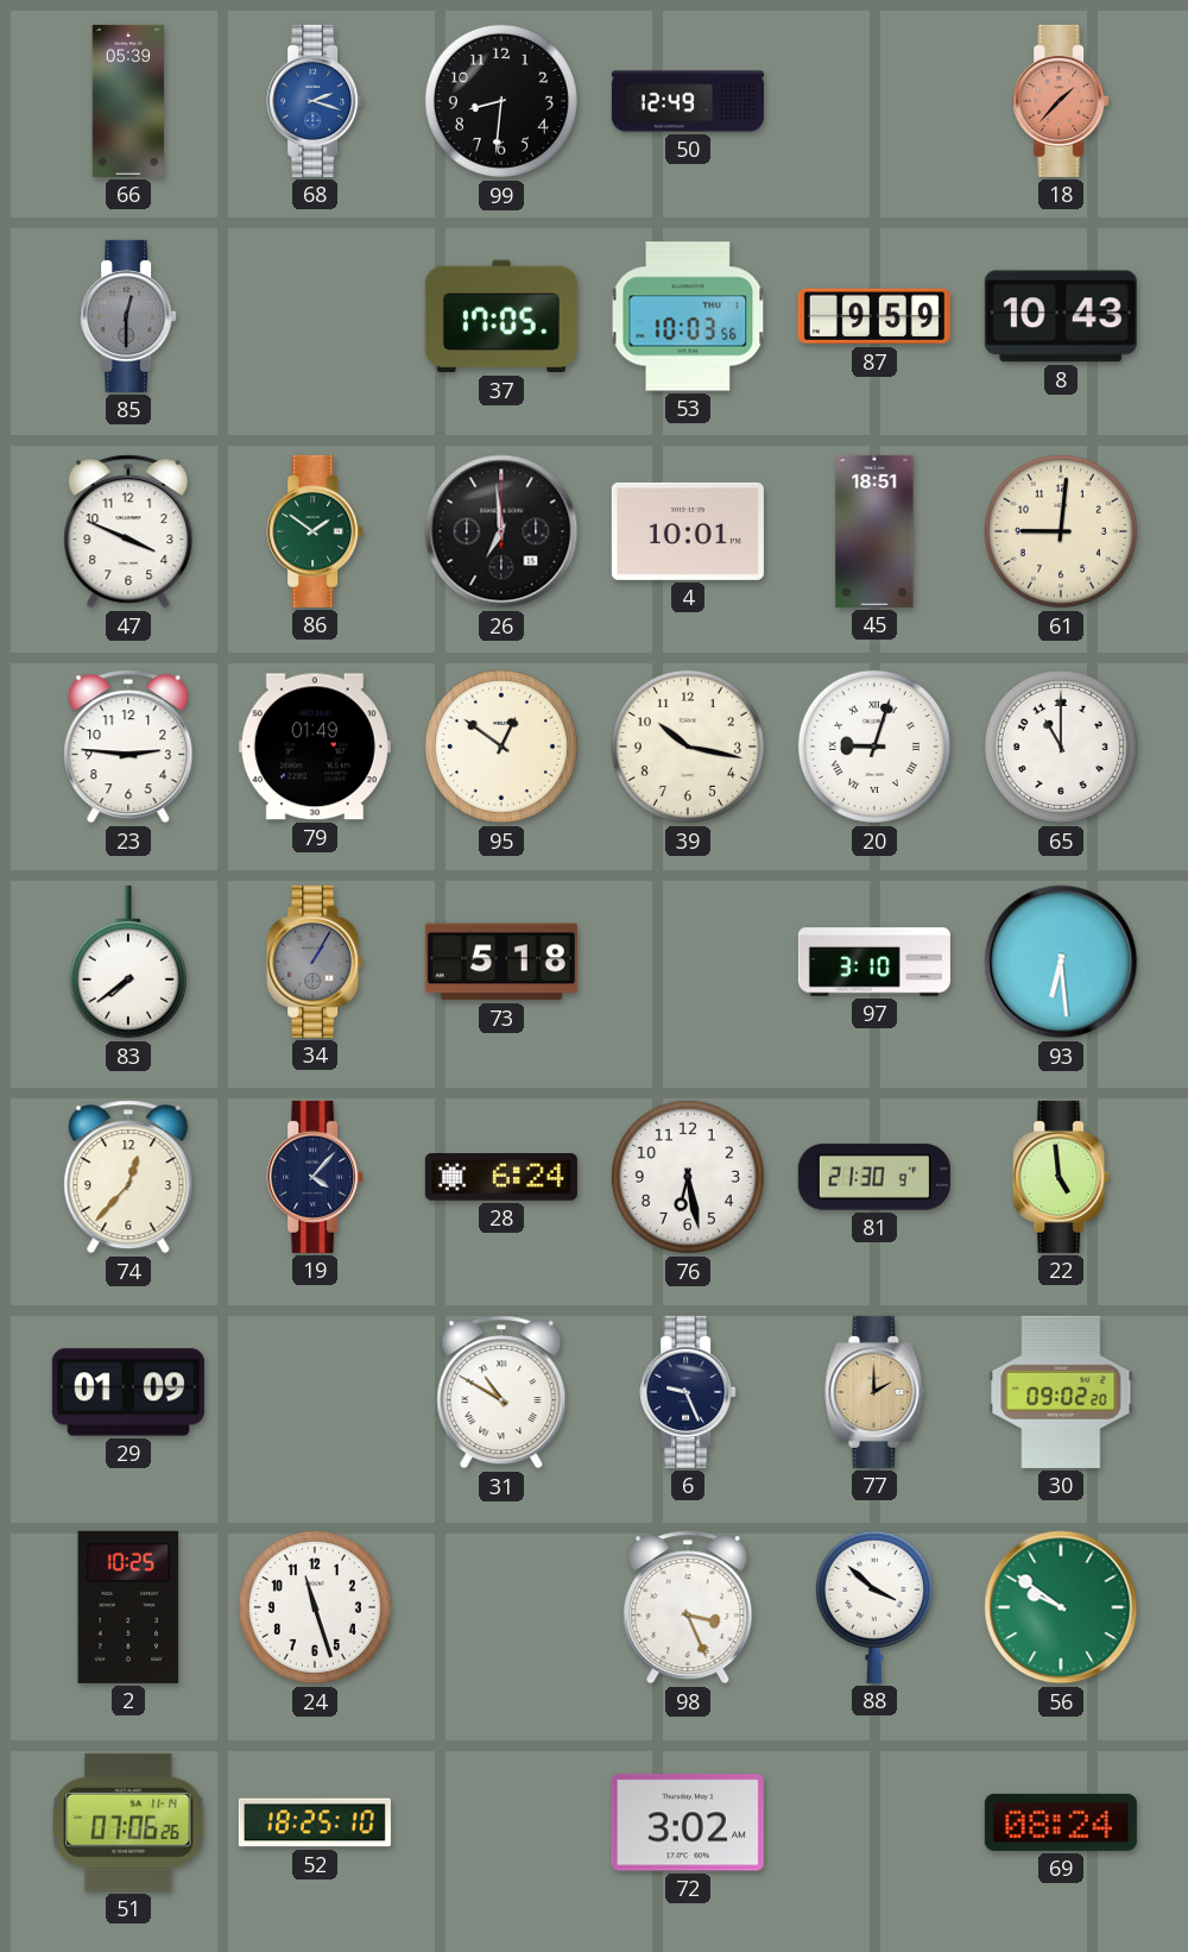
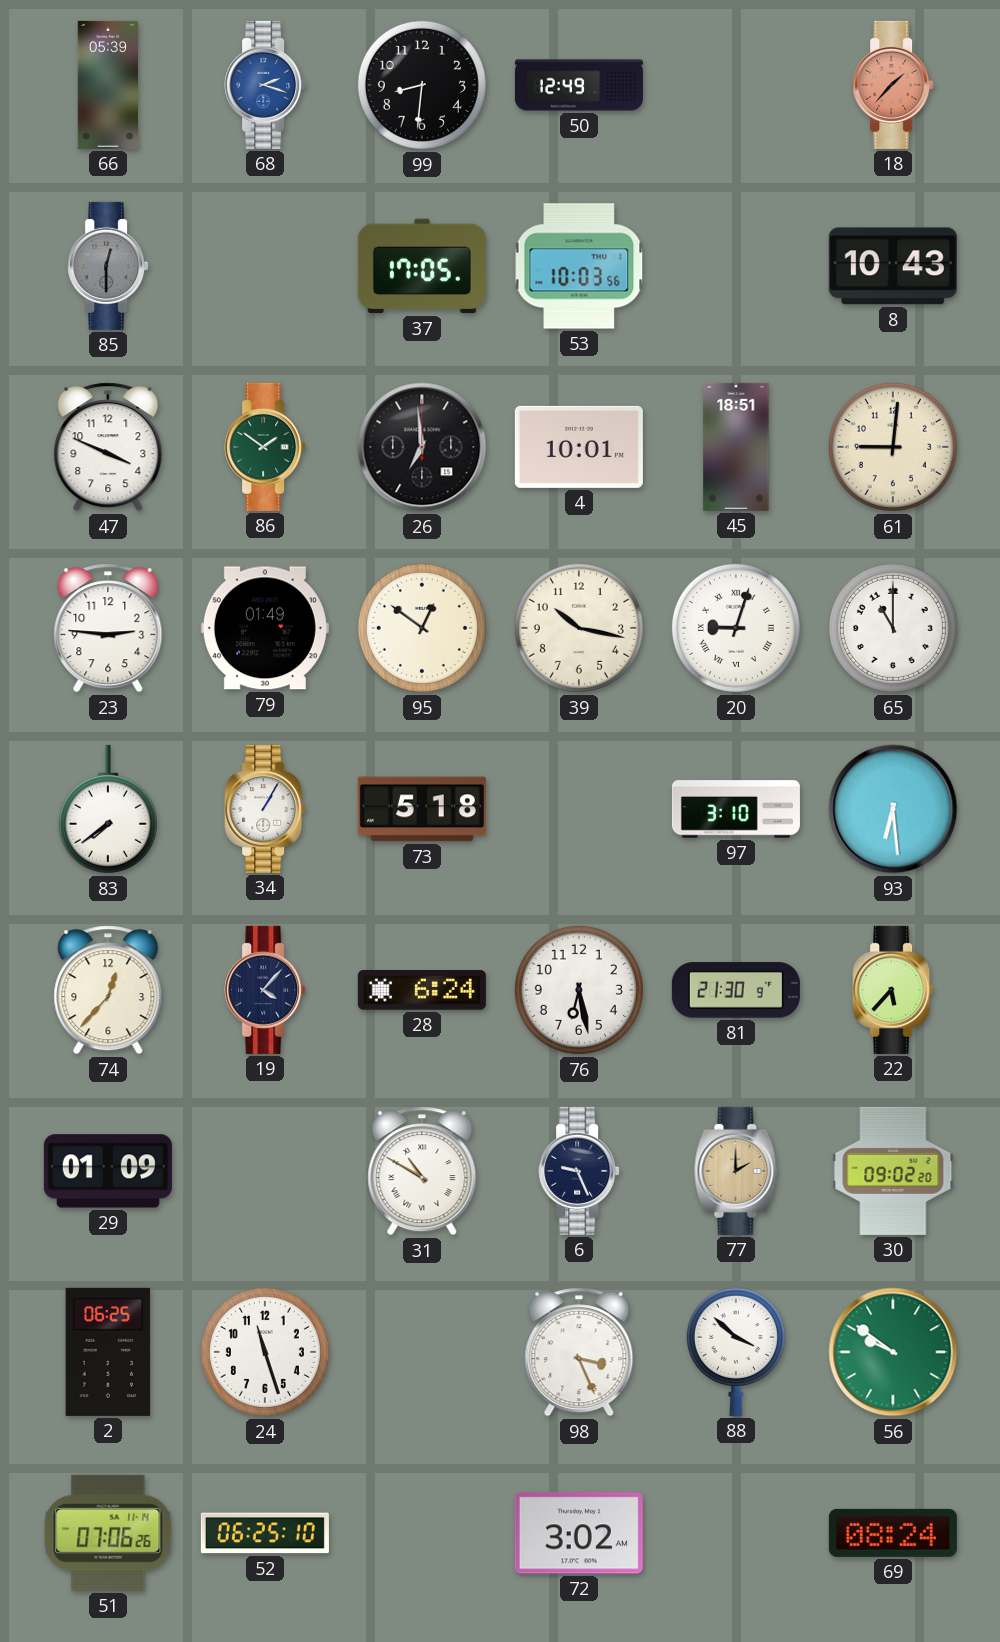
87: 9:59 -> none
34 dial: grey -> white
22: 4:59 -> 5:37
2: 10:25 -> 06:25
52: 18:25 -> 06:25
